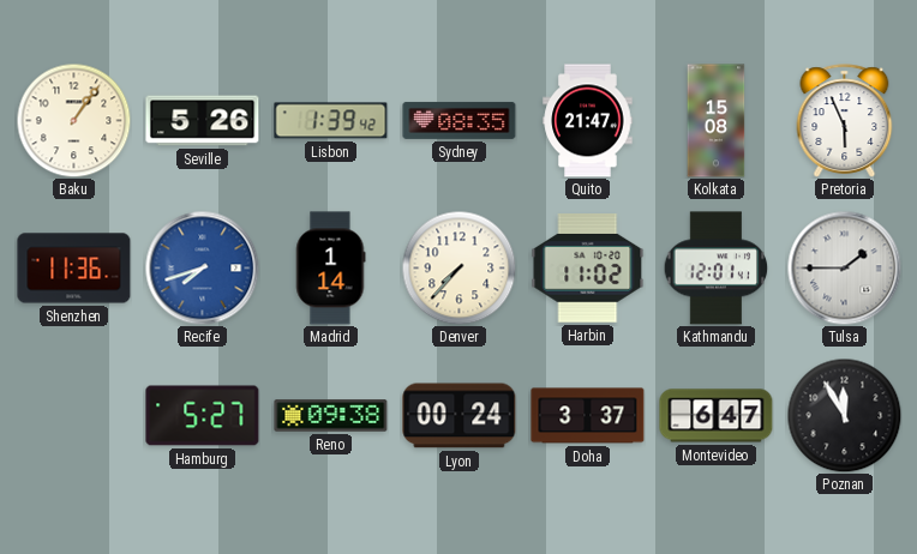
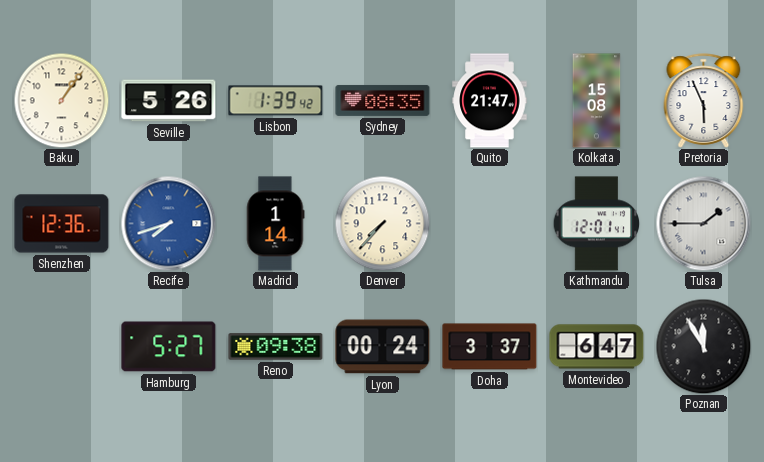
Shenzhen: 11:36 -> 12:36
Harbin: 11:02 -> none
